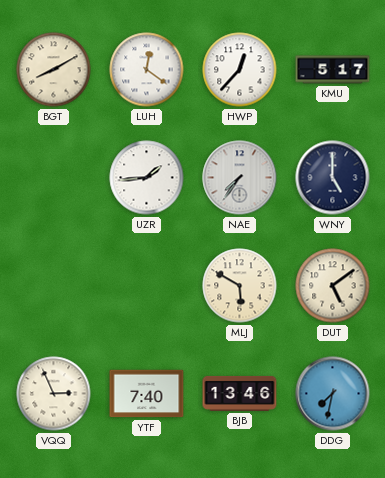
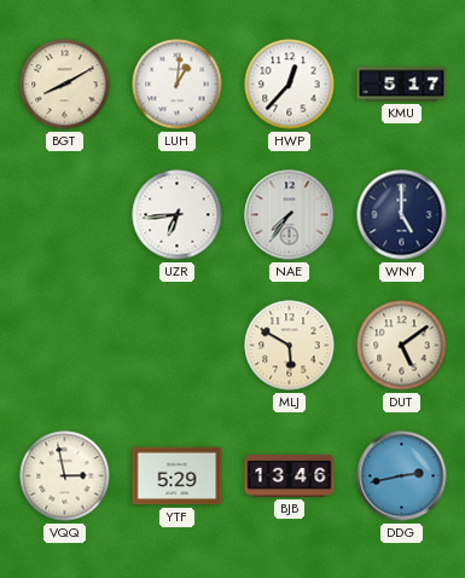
LUH: 12:21 -> 1:01
UZR: 1:44 -> 6:44
VQQ: 2:56 -> 2:58
YTF: 7:40 -> 5:29
DDG: 7:32 -> 2:43
